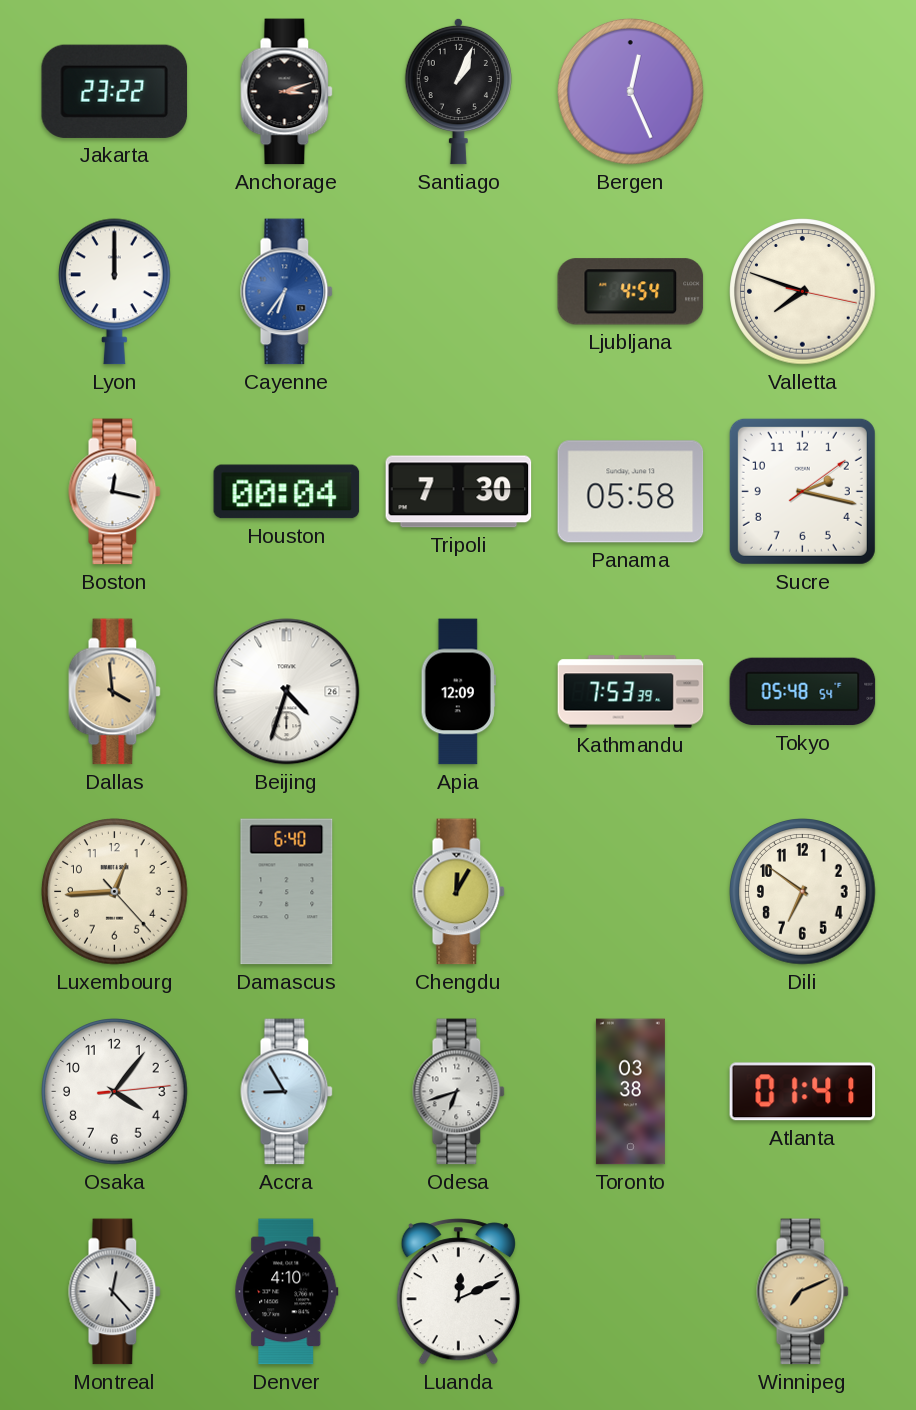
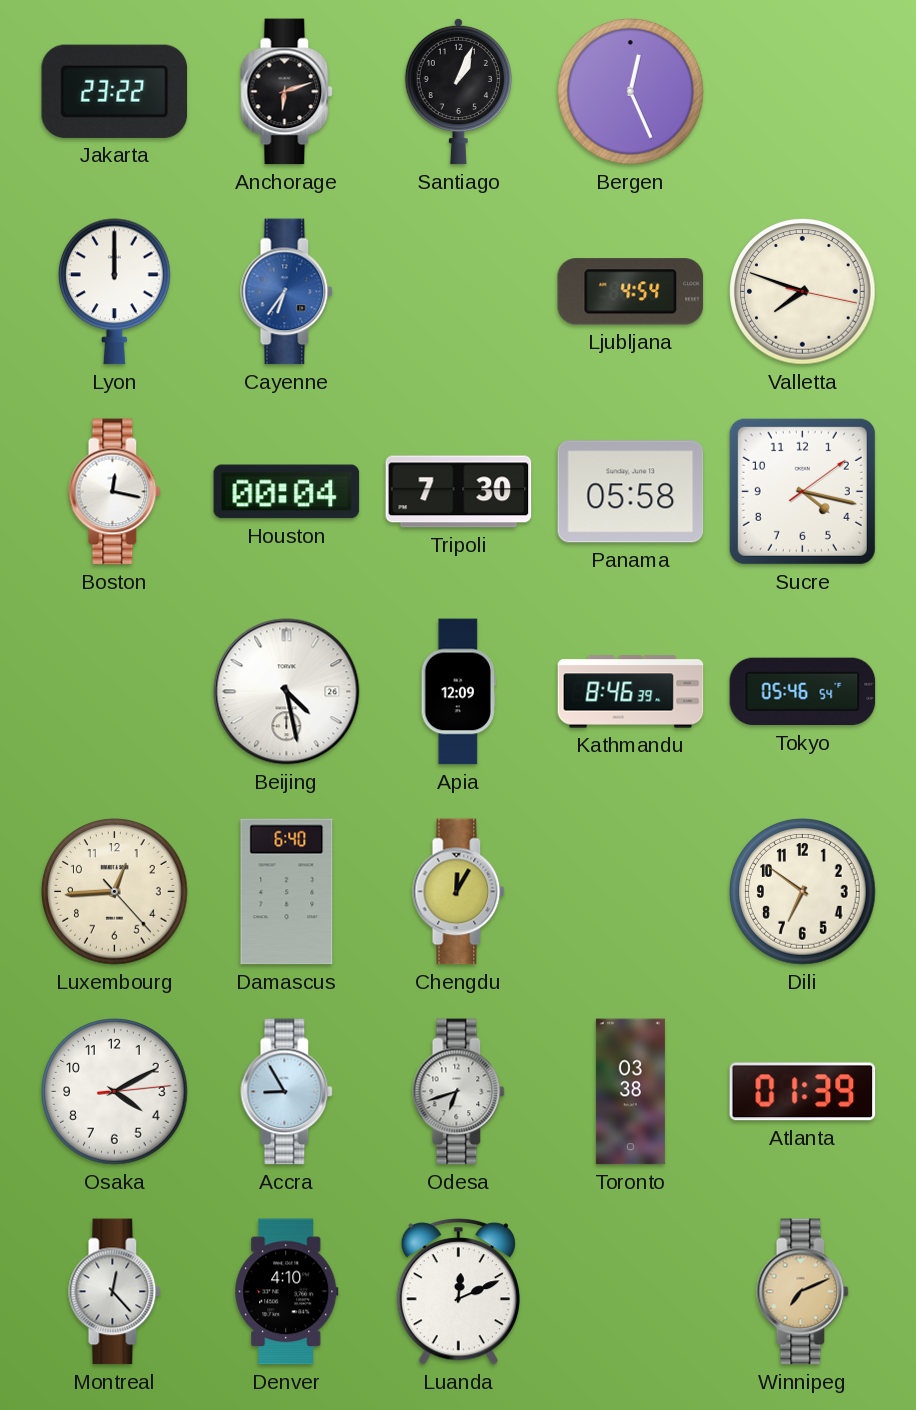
Anchorage: 3:12 -> 6:12
Sucre: 2:17 -> 4:17
Dallas: 3:59 -> none
Beijing: 4:33 -> 4:28
Kathmandu: 7:53 -> 8:46
Tokyo: 05:48 -> 05:46
Osaka: 4:06 -> 4:10
Atlanta: 01:41 -> 01:39
